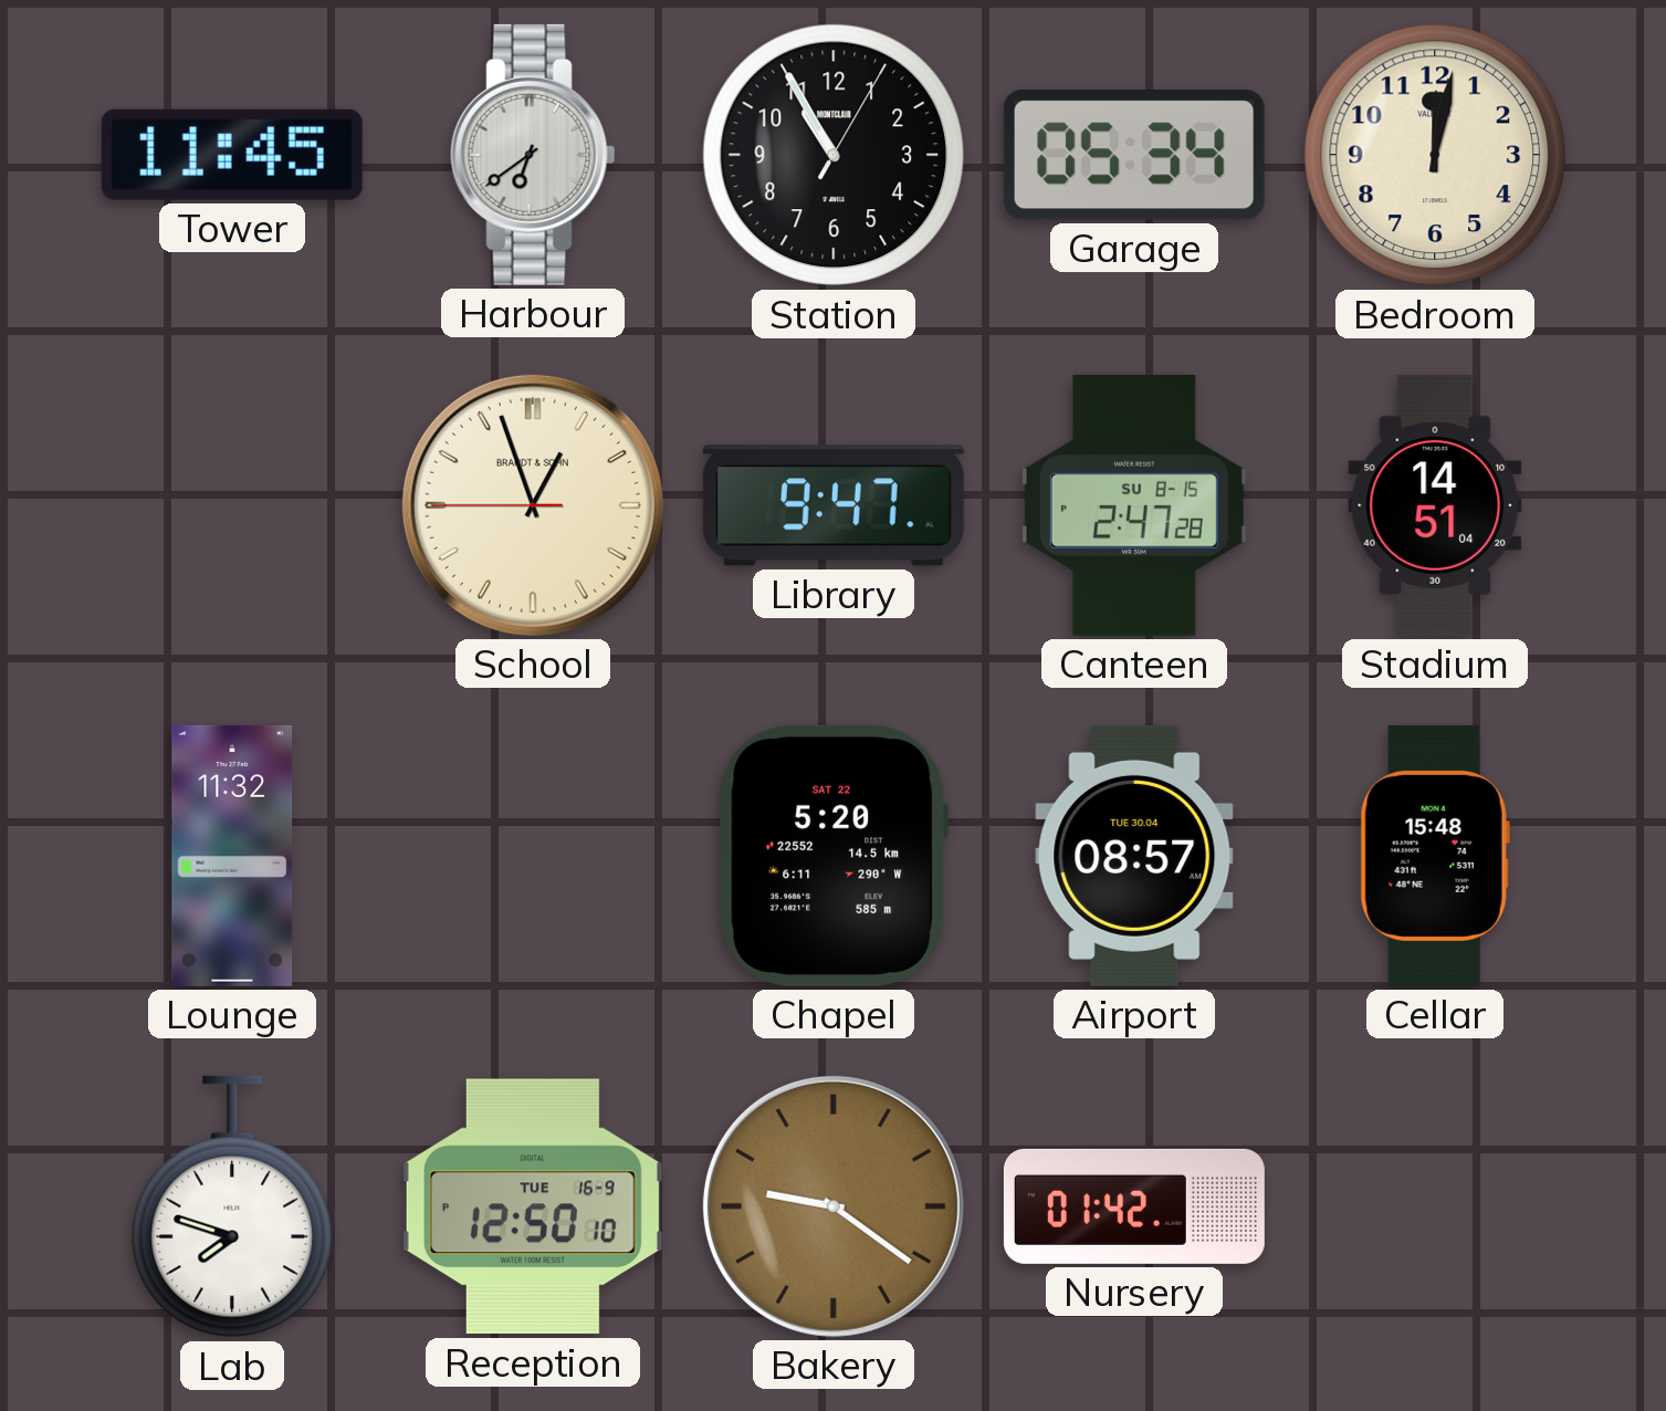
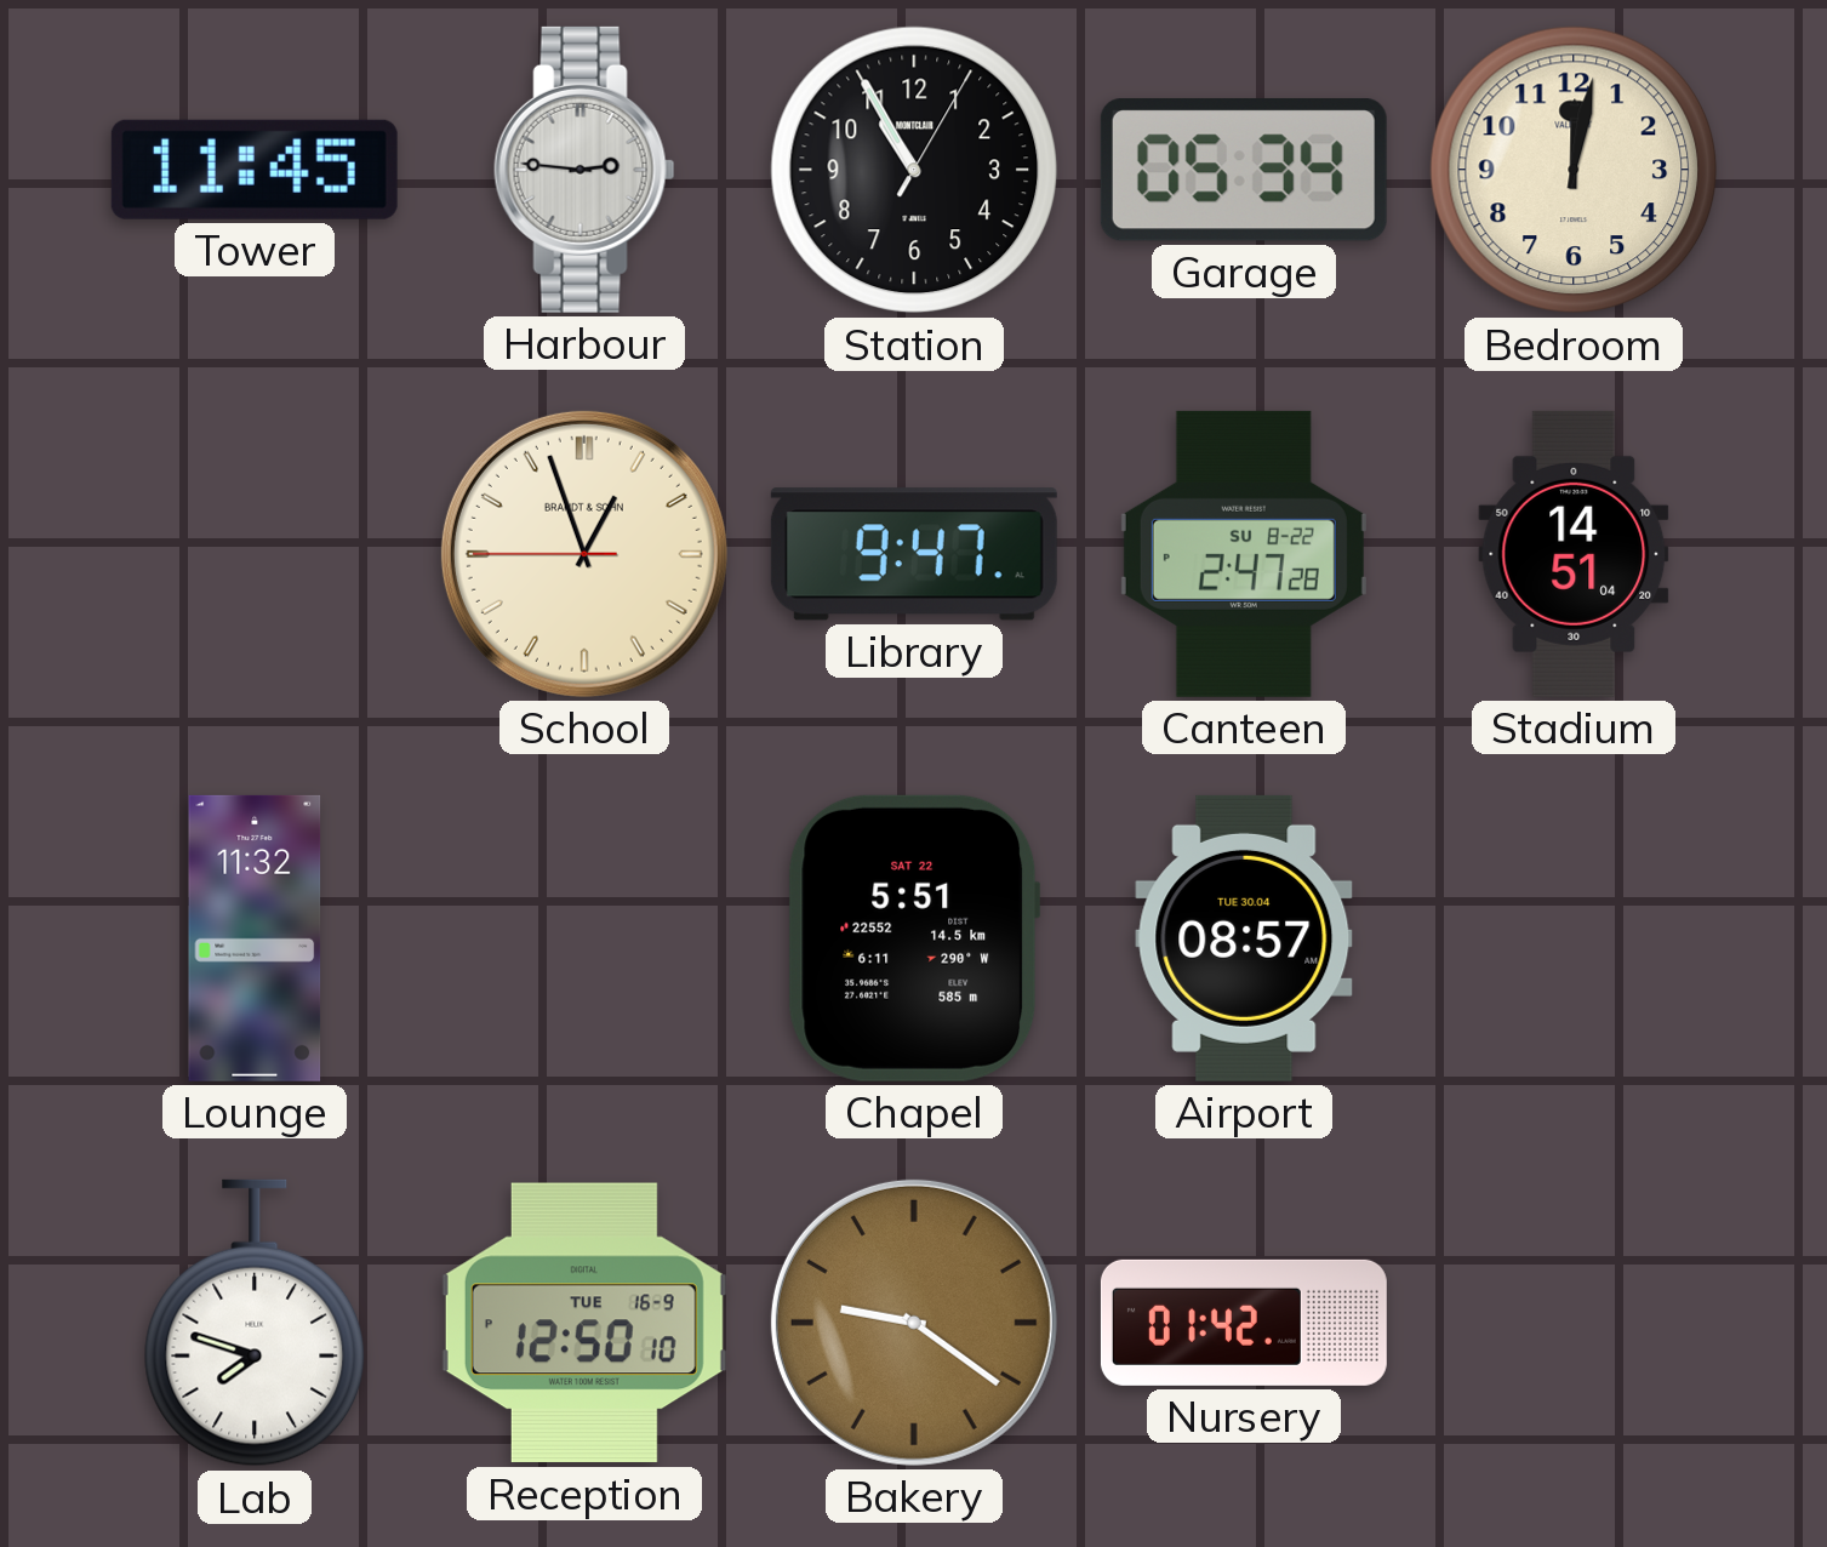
Harbour: 6:39 -> 2:46
Canteen date: SU 8-15 -> SU 8-22
Chapel: 5:20 -> 5:51
Cellar: 15:48 -> none
